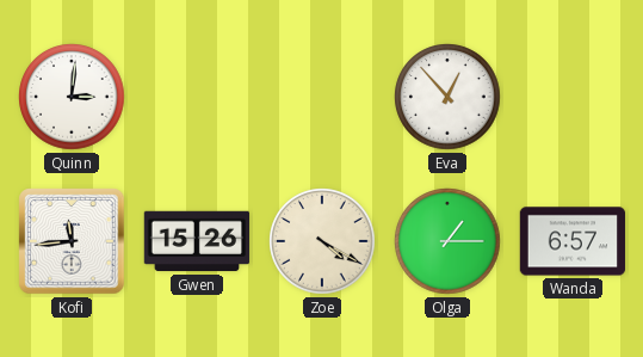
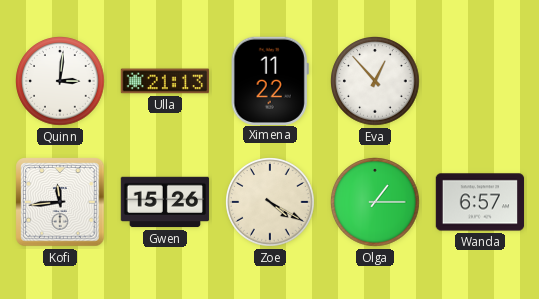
Ulla: none -> 21:13
Ximena: none -> 11:22
